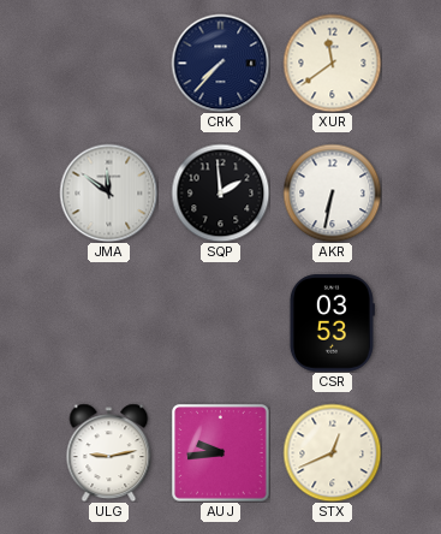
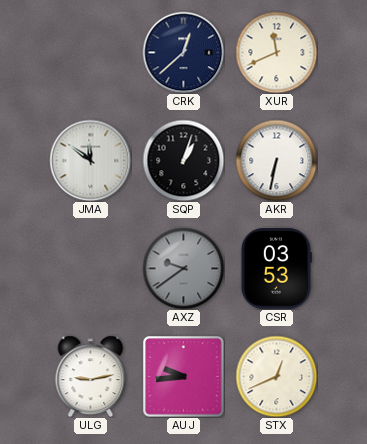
CRK: 7:37 -> 12:38
XUR: 11:39 -> 11:41
SQP: 1:59 -> 1:03
AXZ: none -> 9:39
